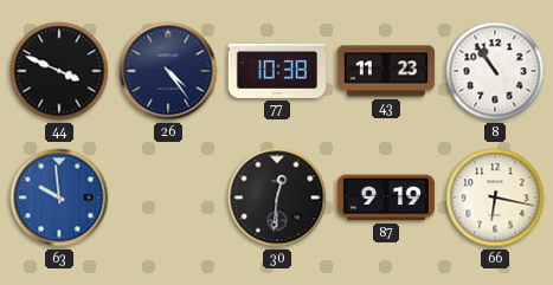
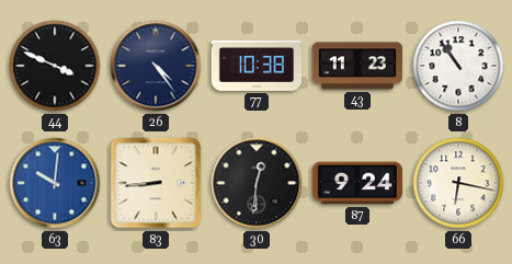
63: 9:59 -> 10:01
83: none -> 8:44
87: 9:19 -> 9:24
